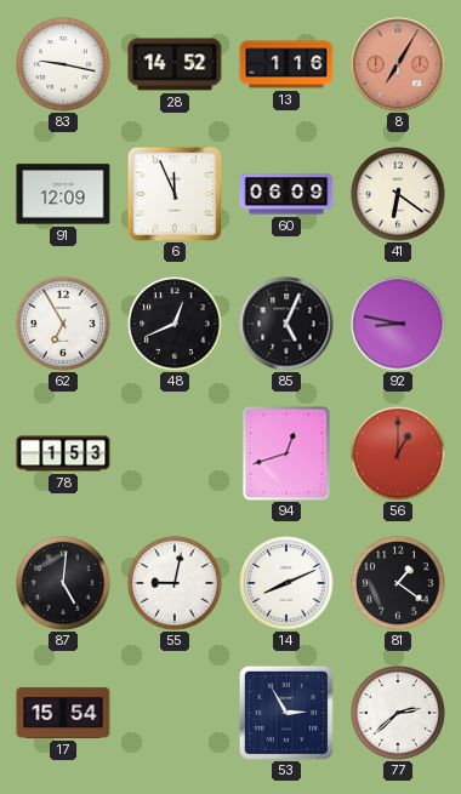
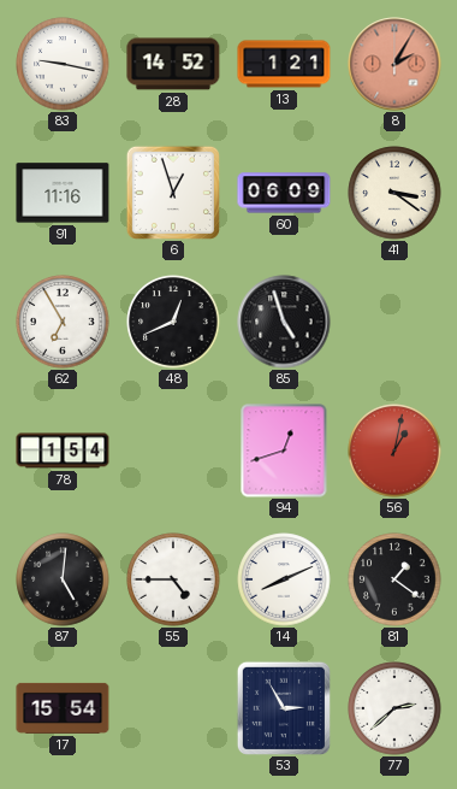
13: 1:16 -> 1:21
8: 7:05 -> 2:05
91: 12:09 -> 11:16
6: 11:56 -> 12:57
41: 6:21 -> 3:21
85: 5:04 -> 4:57
92: 8:47 -> none
78: 1:53 -> 1:54
56: 1:00 -> 1:02
55: 9:02 -> 4:45
